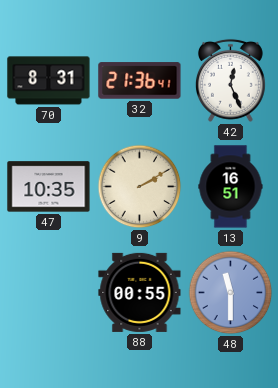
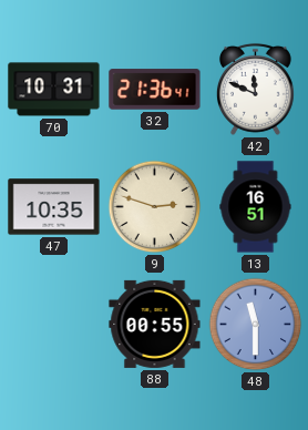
70: 8:31 -> 10:31
42: 12:26 -> 11:49
9: 2:10 -> 2:48
